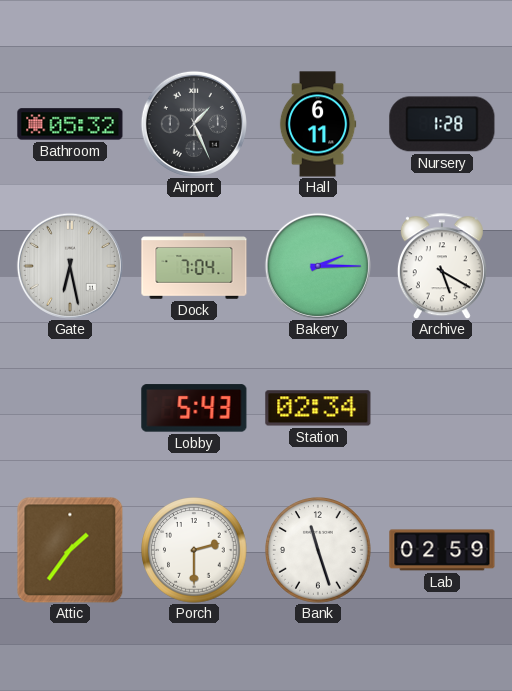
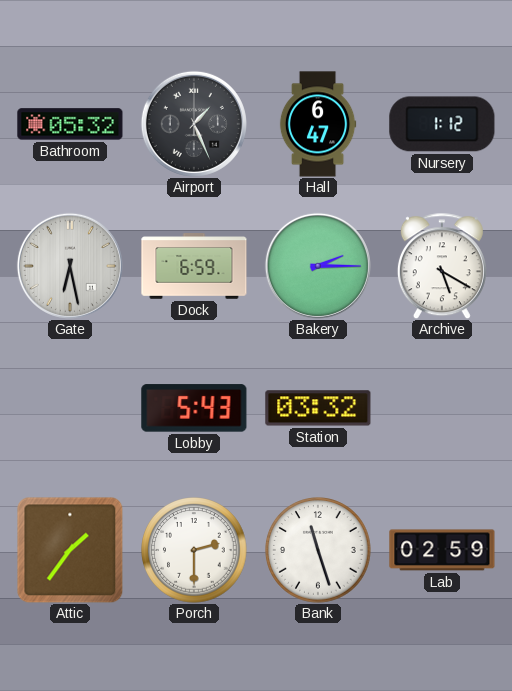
Hall: 6:11 -> 6:47
Nursery: 1:28 -> 1:12
Dock: 7:04 -> 6:59
Station: 02:34 -> 03:32
